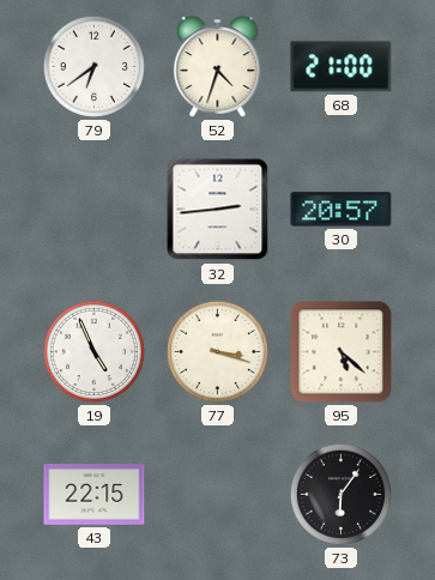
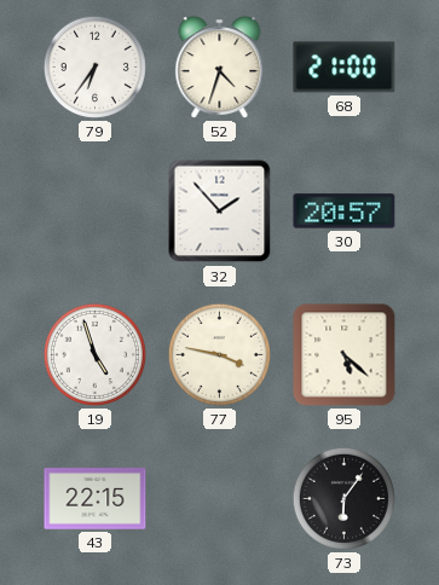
79: 6:39 -> 6:36
32: 2:44 -> 1:53
19: 4:56 -> 4:57
77: 3:18 -> 3:47
